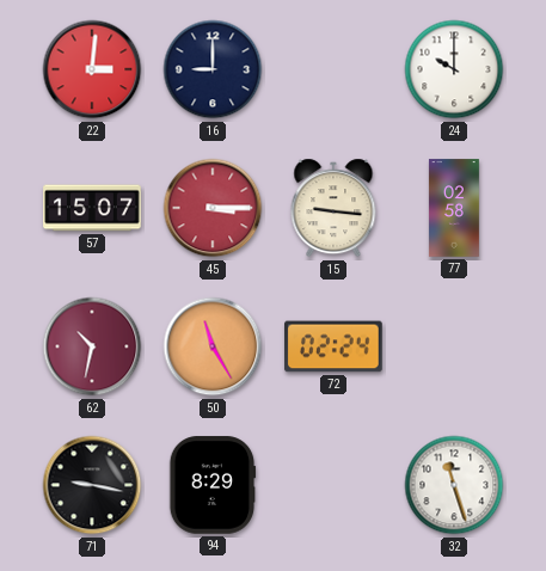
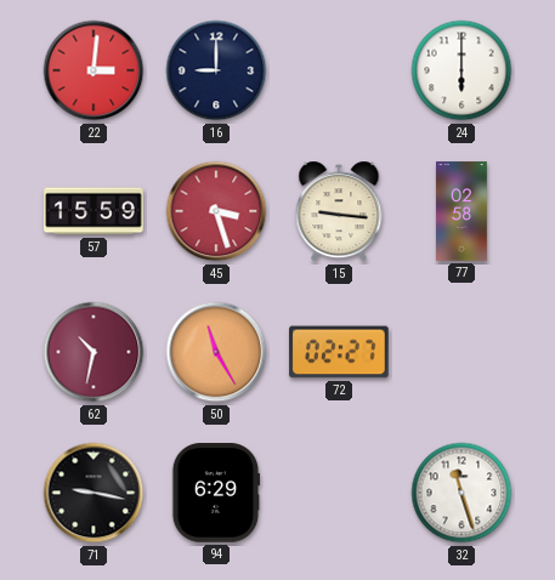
24: 10:00 -> 6:00
57: 15:07 -> 15:59
45: 3:15 -> 3:27
72: 02:24 -> 02:27
94: 8:29 -> 6:29
